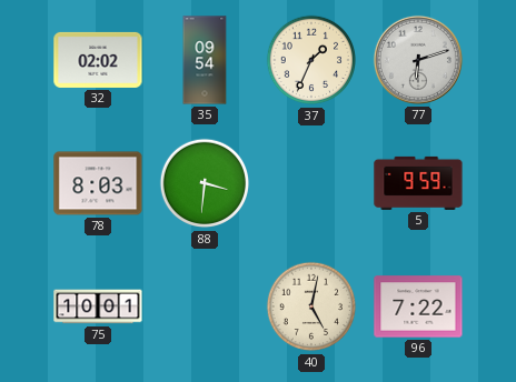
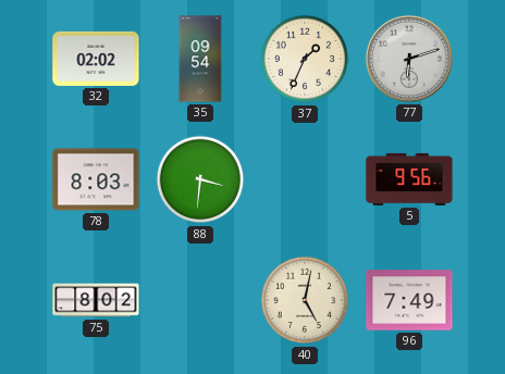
5: 9:59 -> 9:56
75: 10:01 -> 8:02
96: 7:22 -> 7:49
